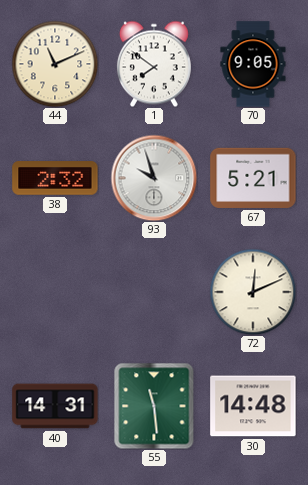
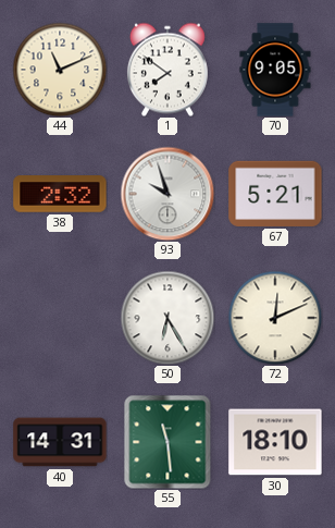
50: none -> 6:25
30: 14:48 -> 18:10
